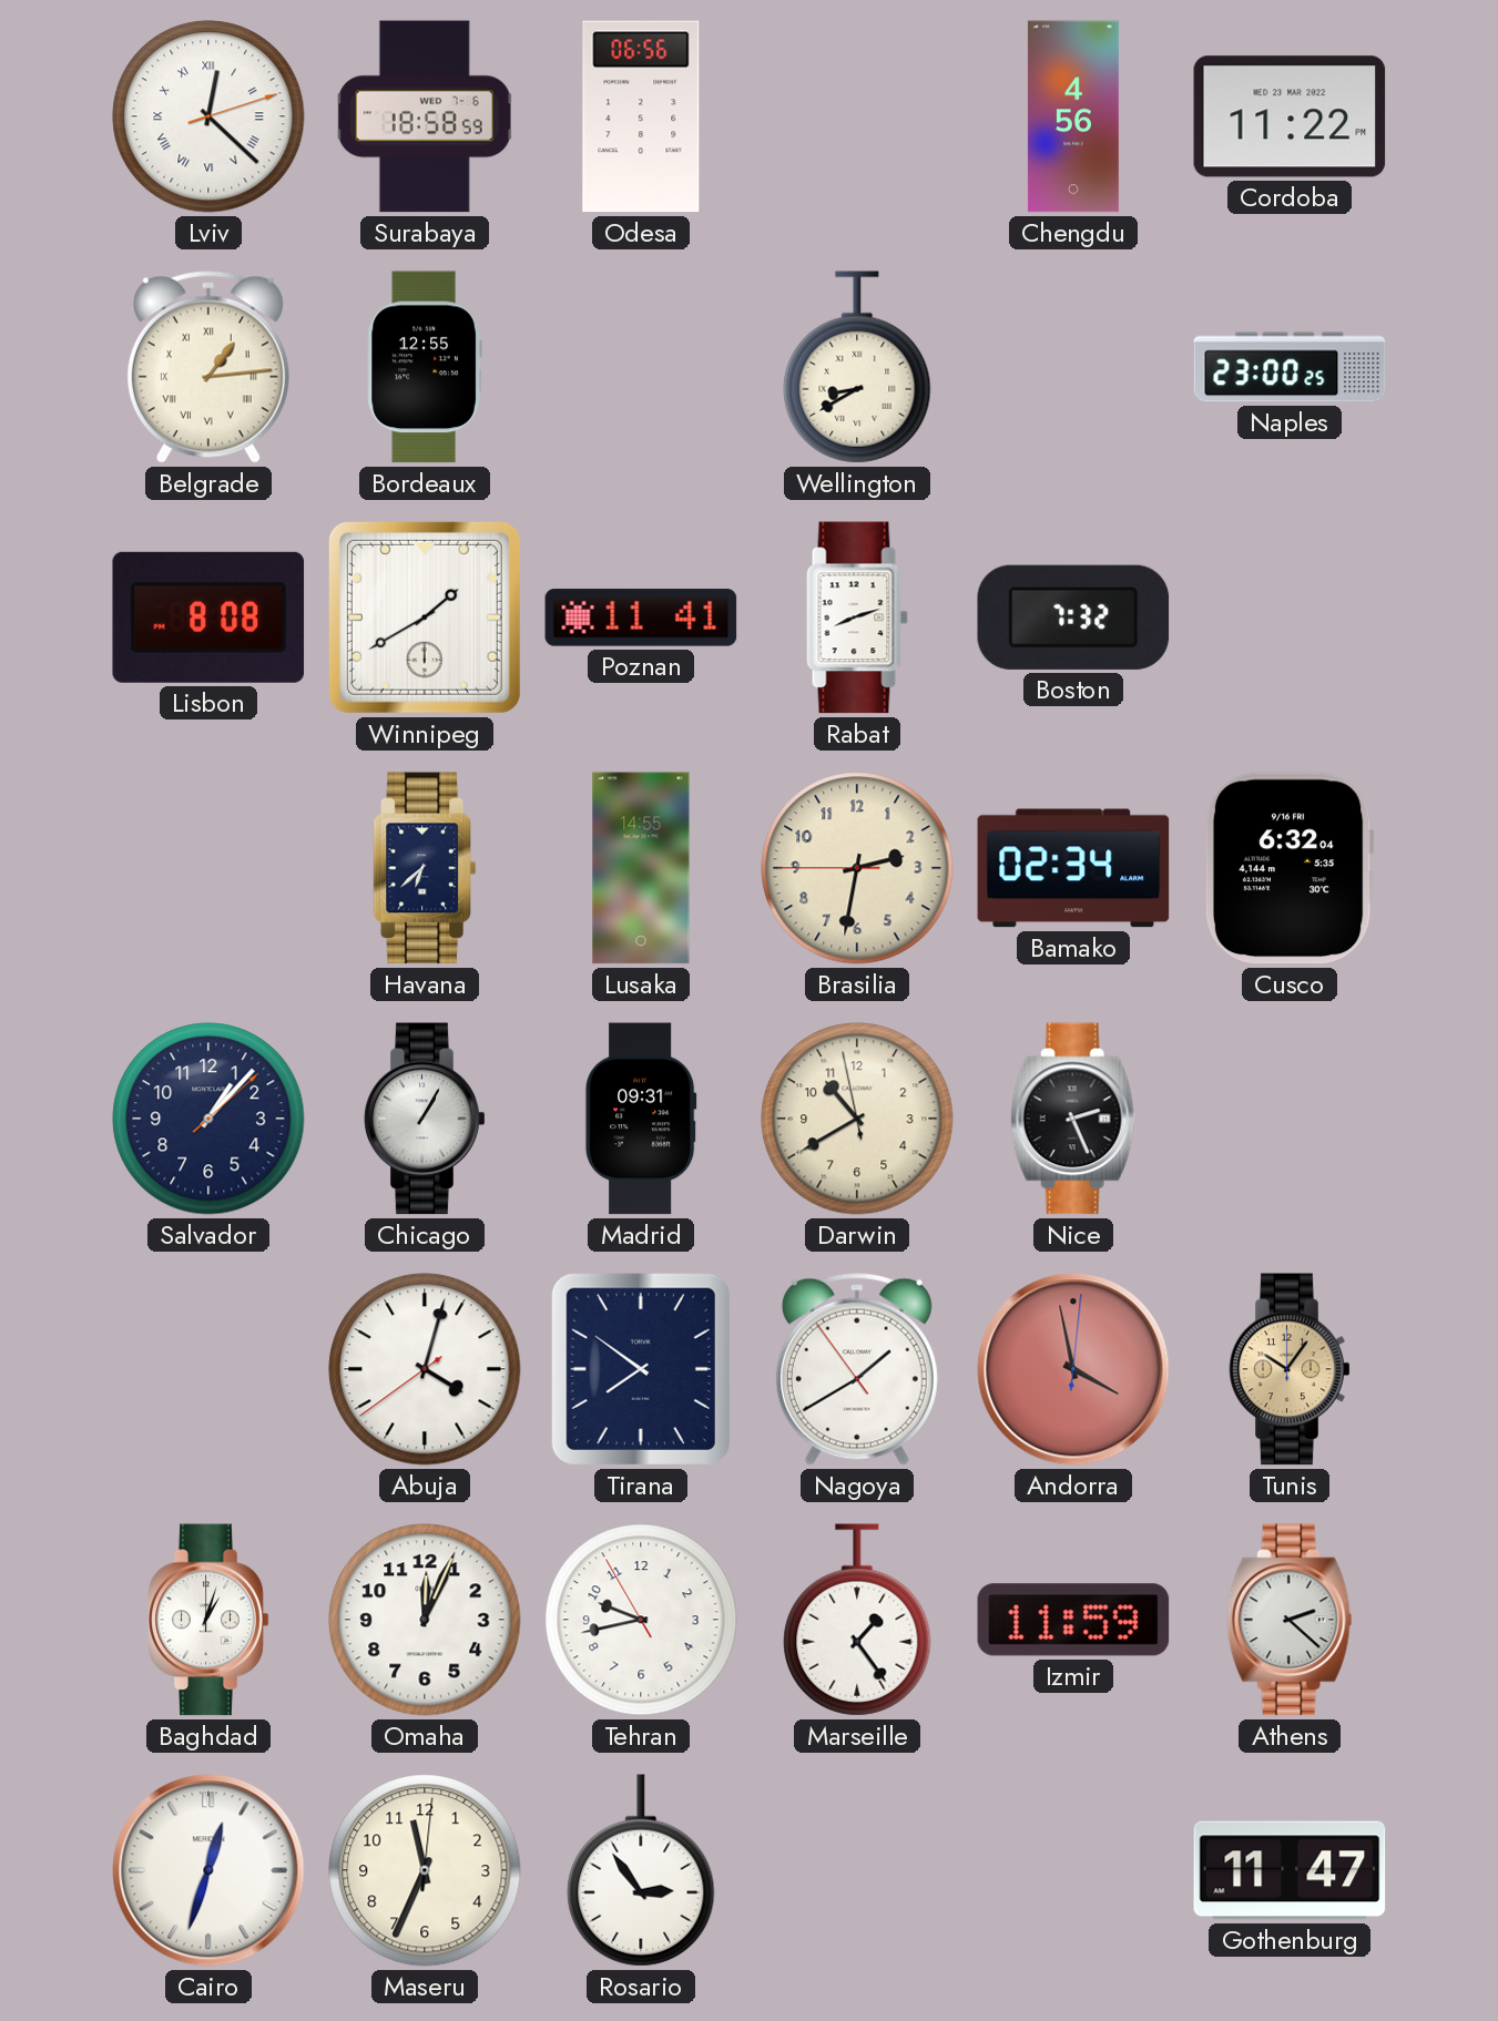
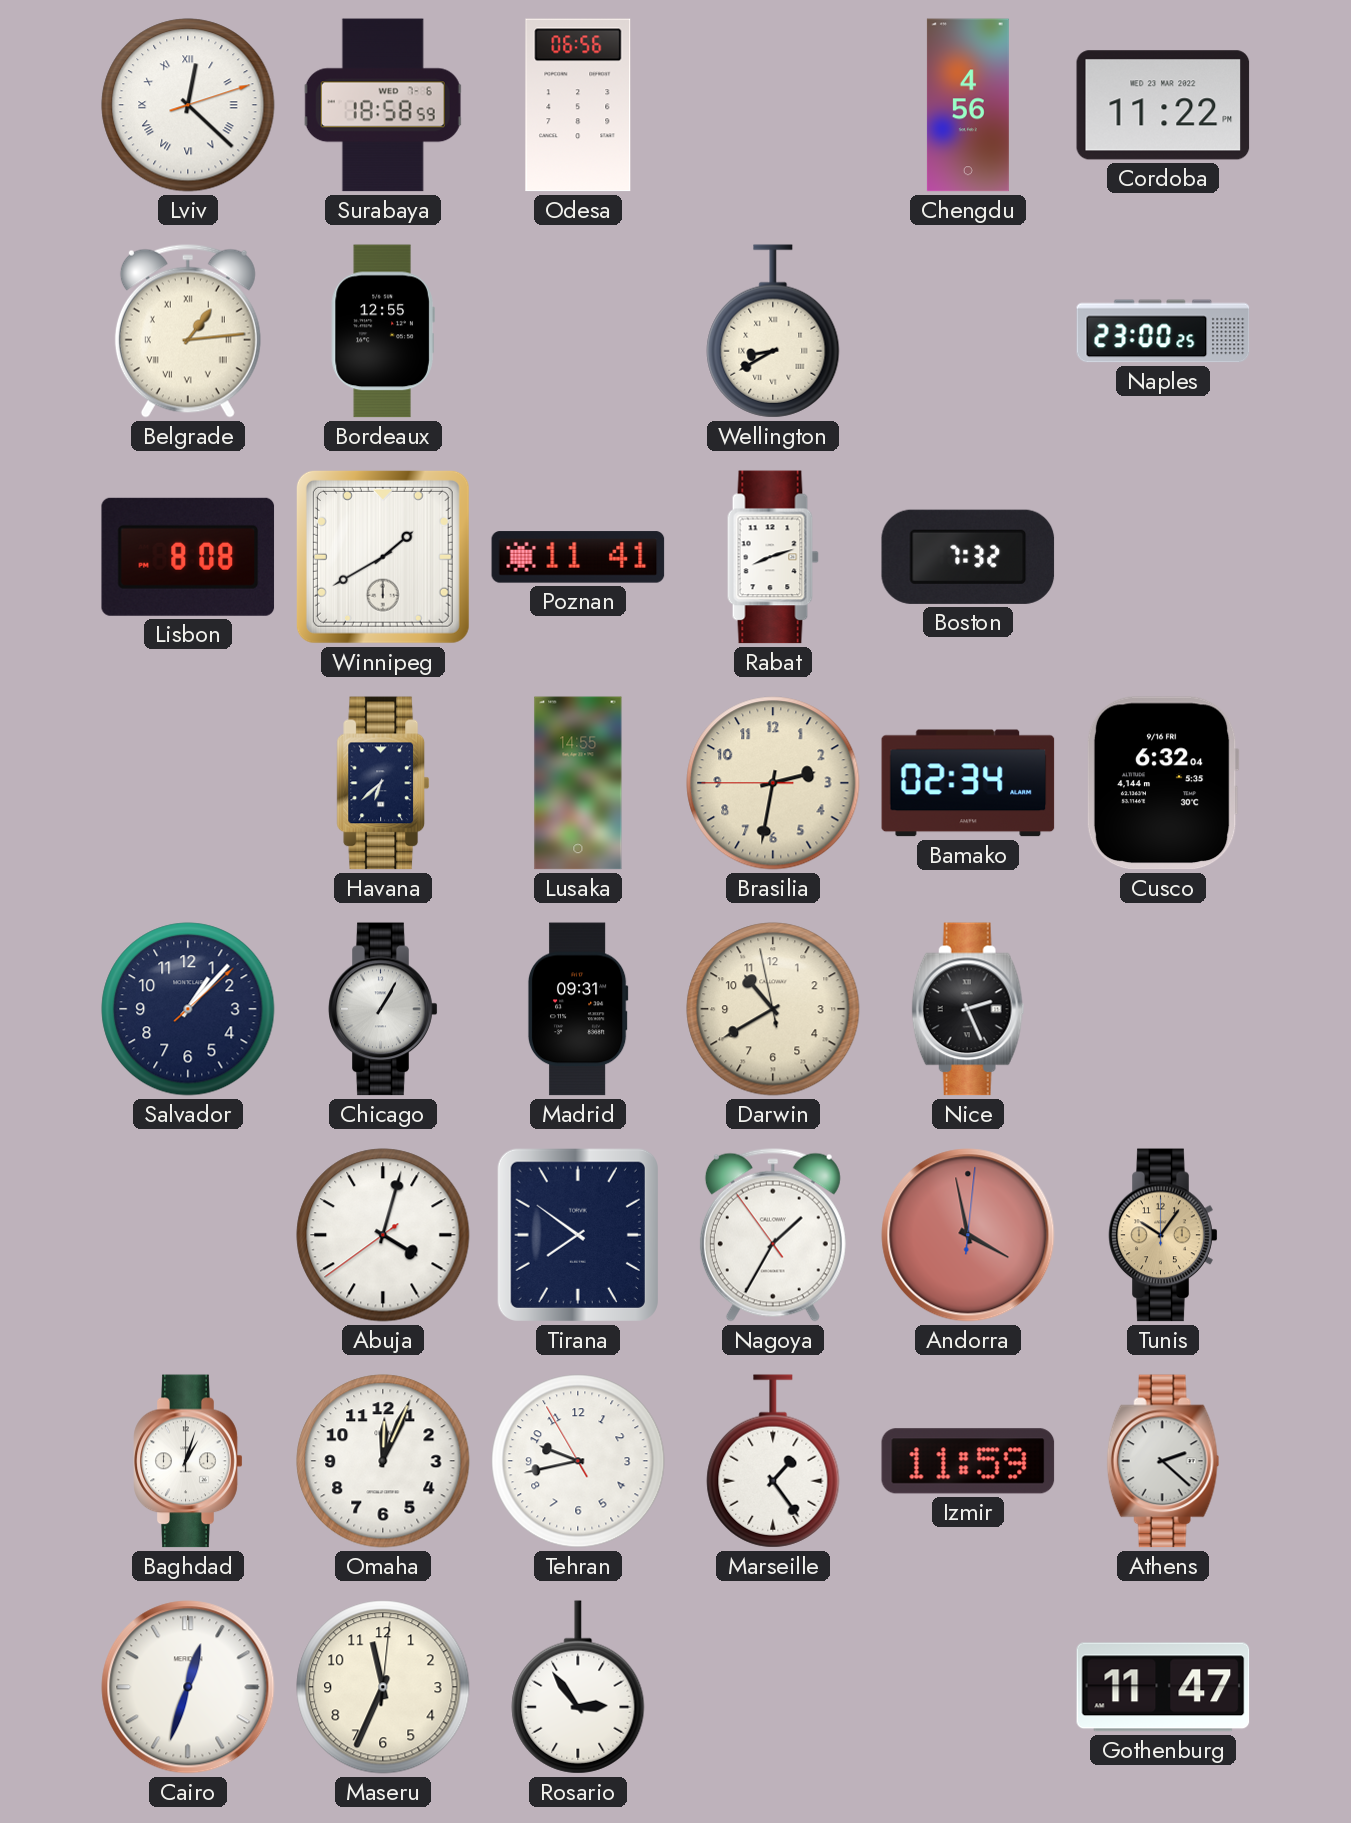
Nagoya: 1:39 -> 1:34
